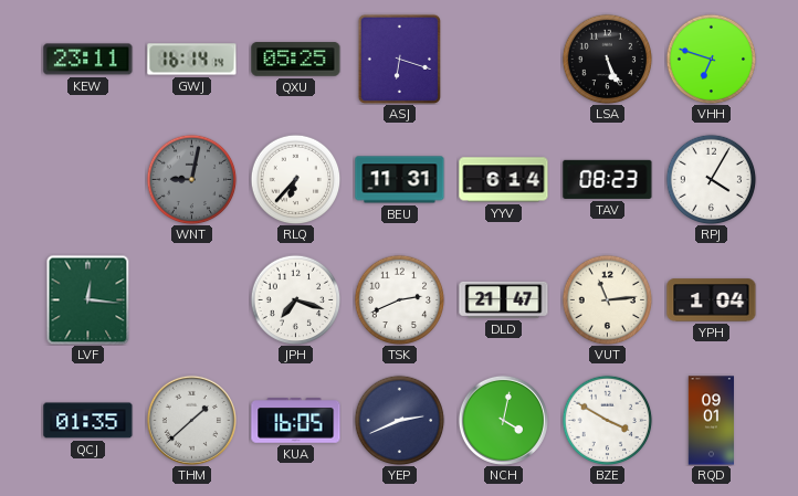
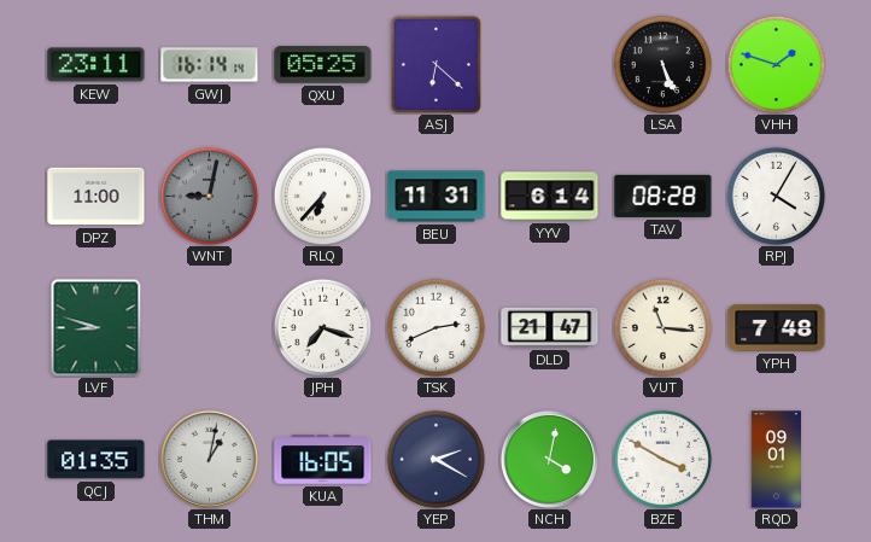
ASJ: 6:18 -> 6:22
VHH: 6:48 -> 1:48
DPZ: none -> 11:00
TAV: 08:23 -> 08:28
LVF: 12:16 -> 8:48
VUT: 11:14 -> 11:16
YPH: 1:04 -> 7:48
THM: 1:38 -> 1:02
YEP: 2:41 -> 2:20
